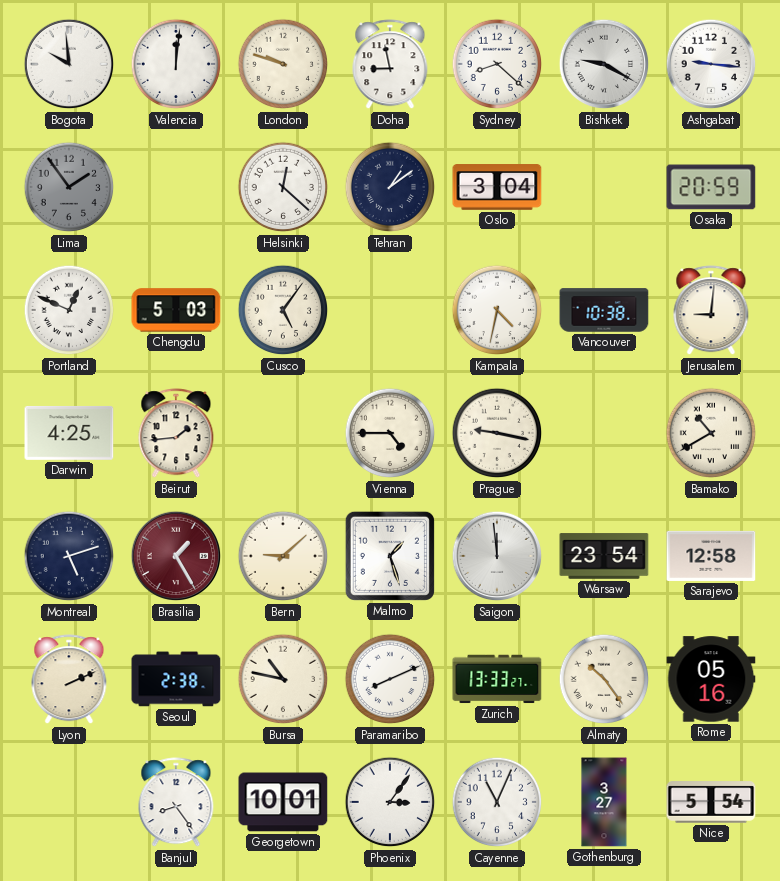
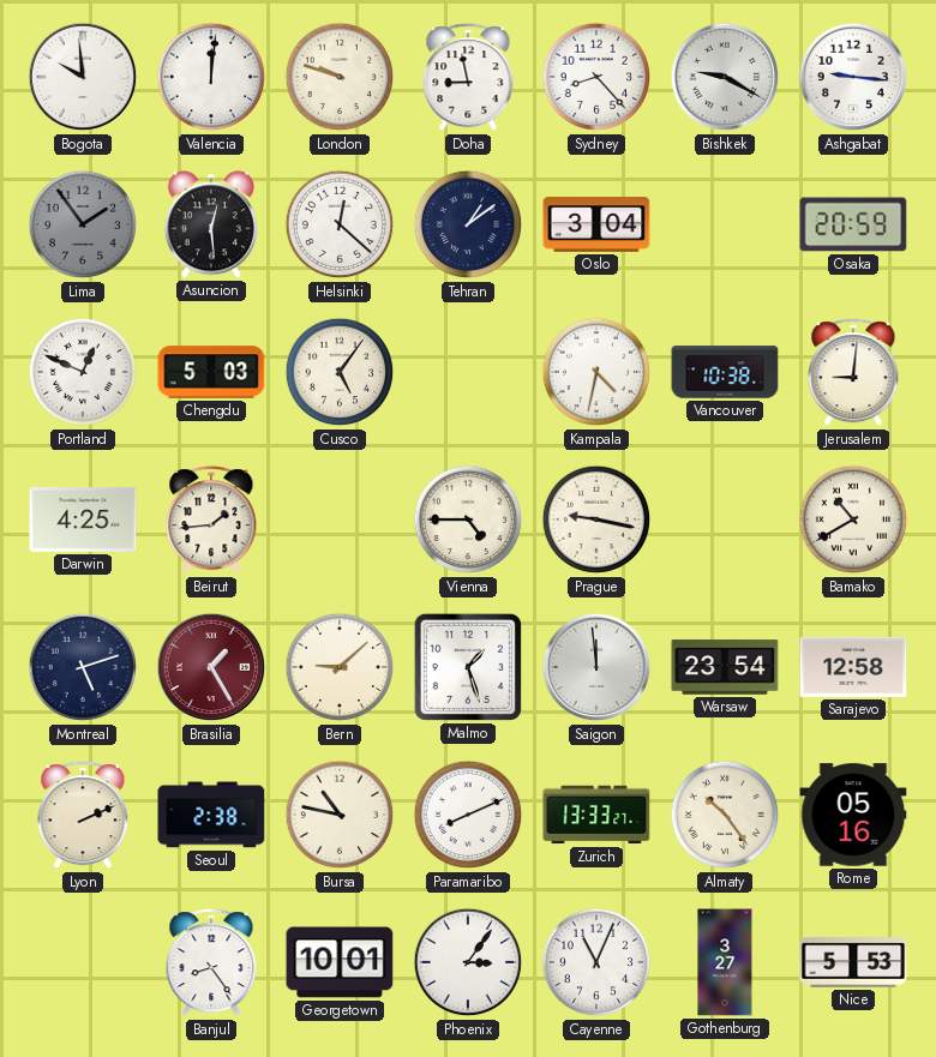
Sydney: 8:22 -> 8:23
Asuncion: none -> 12:29
Nice: 5:54 -> 5:53
